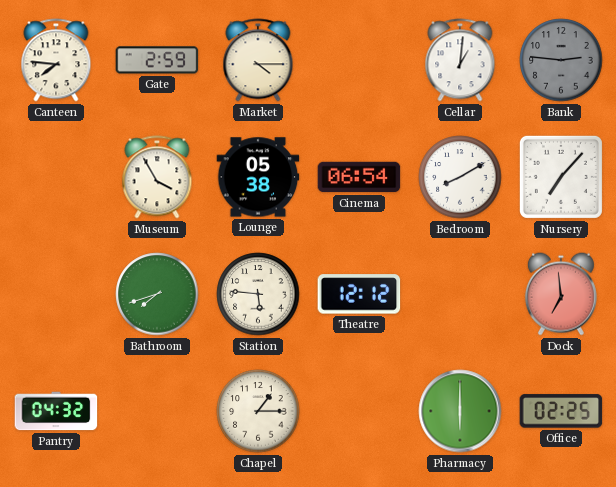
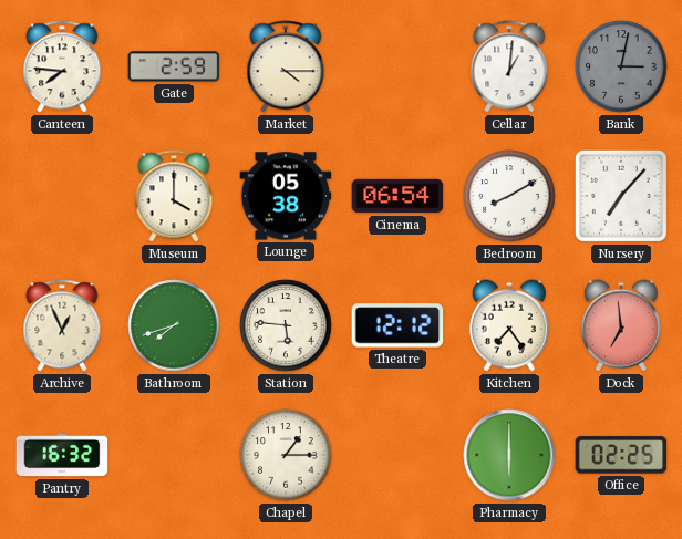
Bank: 2:46 -> 3:02
Museum: 3:55 -> 4:00
Archive: none -> 12:56
Kitchen: none -> 7:24
Pantry: 04:32 -> 16:32
